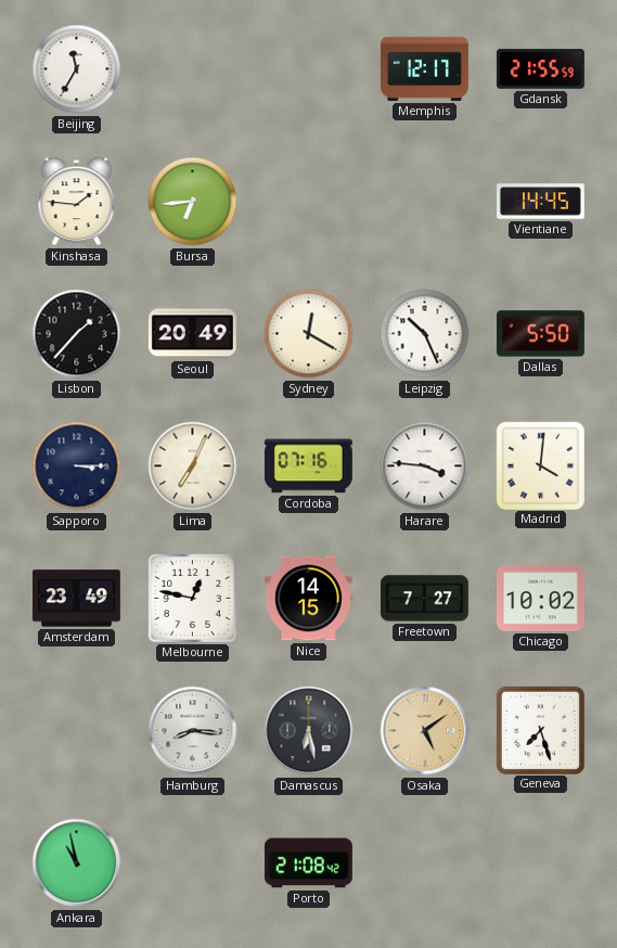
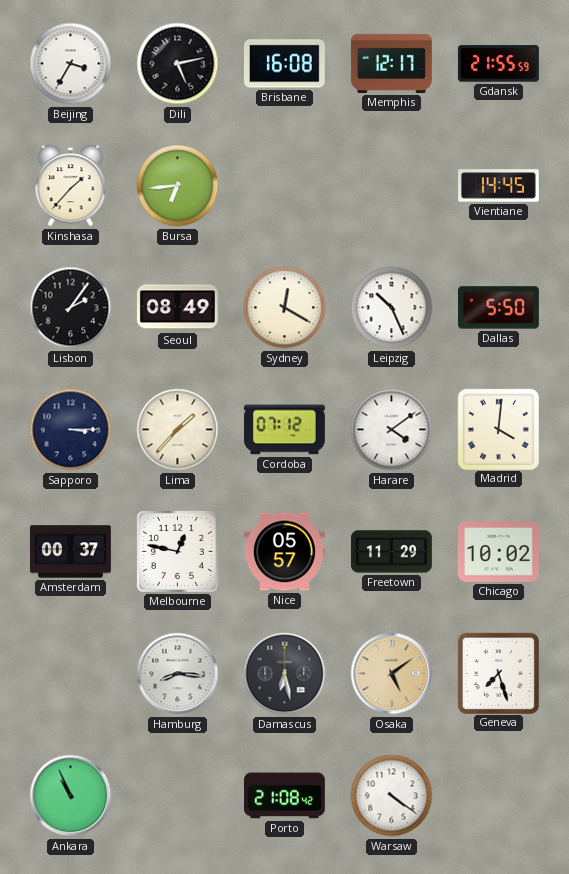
Beijing: 11:35 -> 3:35
Dili: none -> 5:13
Brisbane: none -> 16:08
Kinshasa: 1:46 -> 1:37
Lisbon: 1:37 -> 2:06
Seoul: 20:49 -> 08:49
Lima: 7:04 -> 1:37
Cordoba: 07:16 -> 07:12
Harare: 3:46 -> 4:09
Amsterdam: 23:49 -> 00:37
Nice: 14:15 -> 05:57
Freetown: 7:27 -> 11:29
Ankara: 10:58 -> 10:56
Warsaw: none -> 4:21
